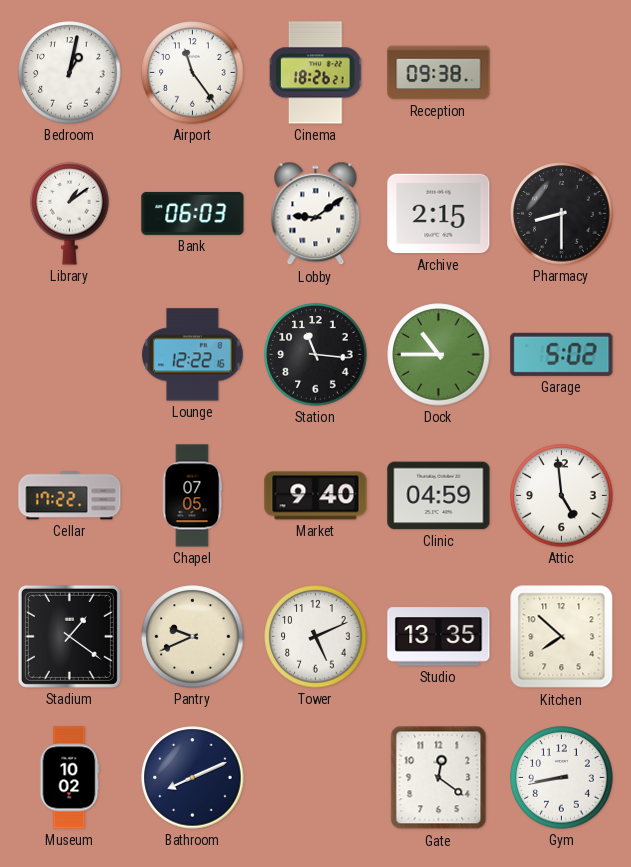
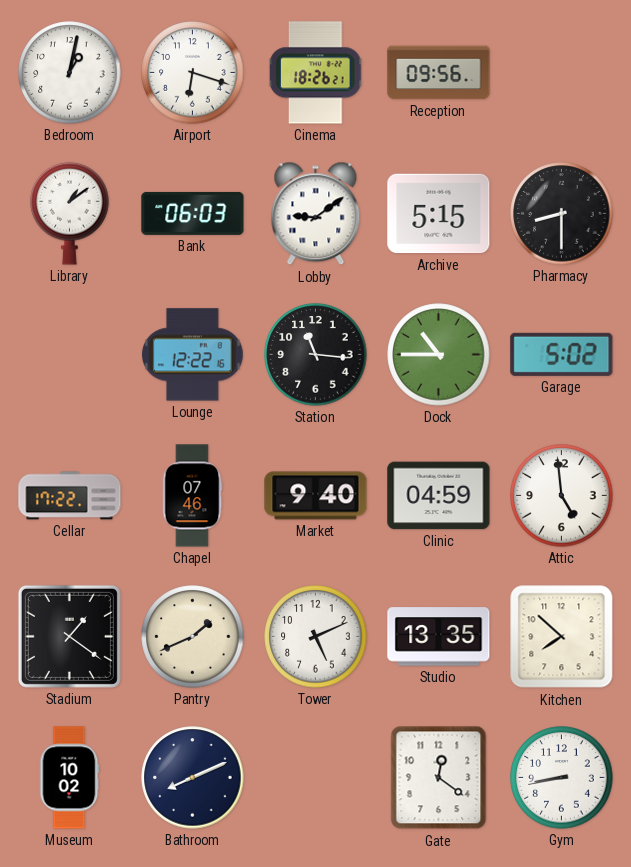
Airport: 11:24 -> 6:18
Reception: 09:38 -> 09:56
Archive: 2:15 -> 5:15
Chapel: 07:05 -> 07:46
Pantry: 9:41 -> 1:41
